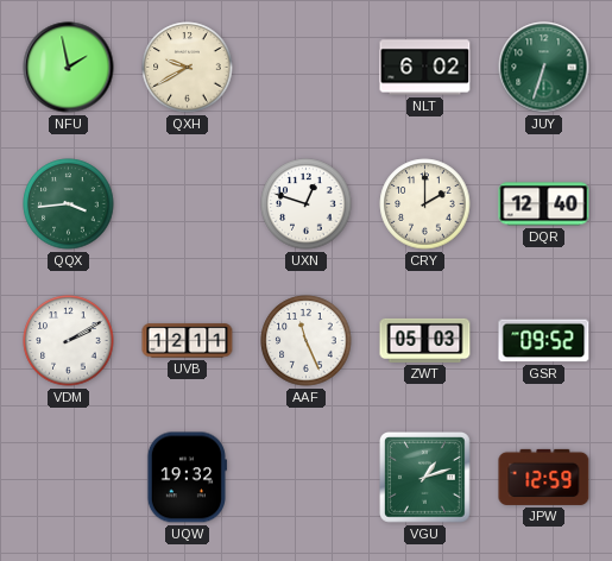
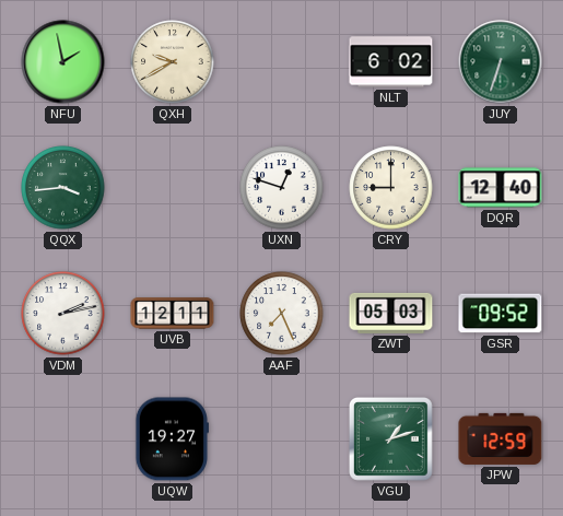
CRY: 2:00 -> 9:00
VDM: 2:10 -> 2:13
AAF: 11:26 -> 7:26
UQW: 19:32 -> 19:27
